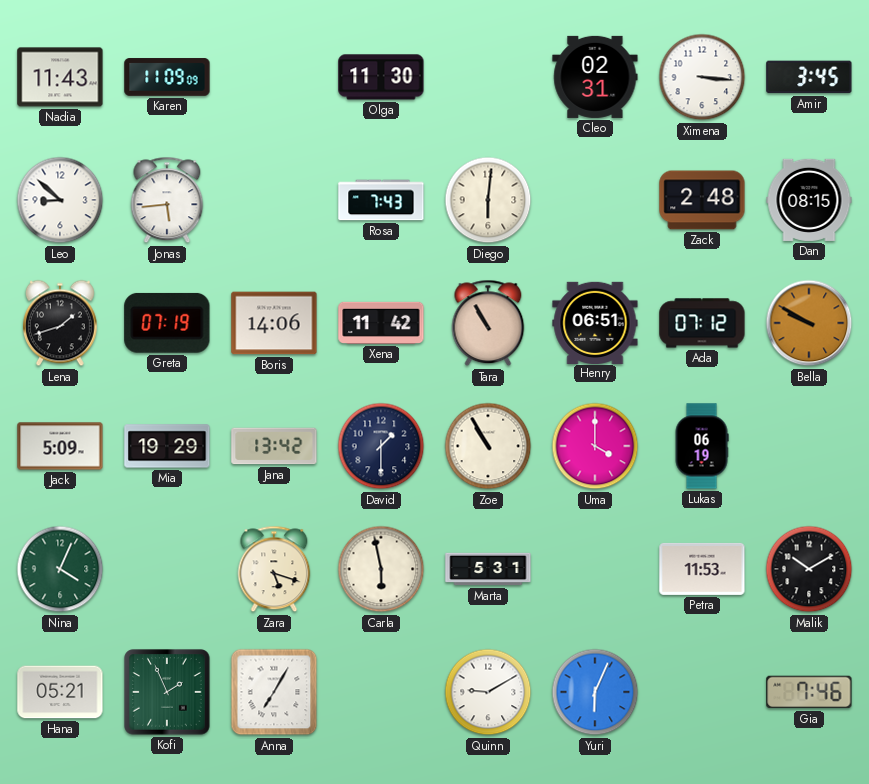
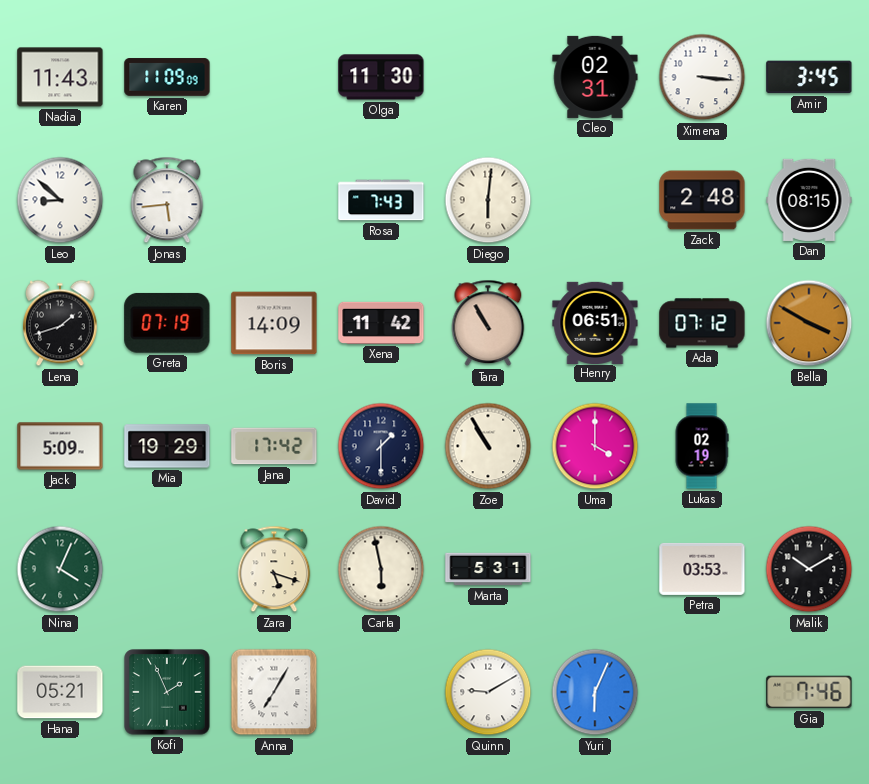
Boris: 14:06 -> 14:09
Bella: 9:50 -> 3:50
Jana: 13:42 -> 17:42
Lukas: 06:19 -> 02:19
Petra: 11:53 -> 03:53
